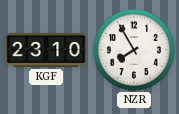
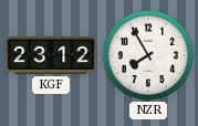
KGF: 23:10 -> 23:12
